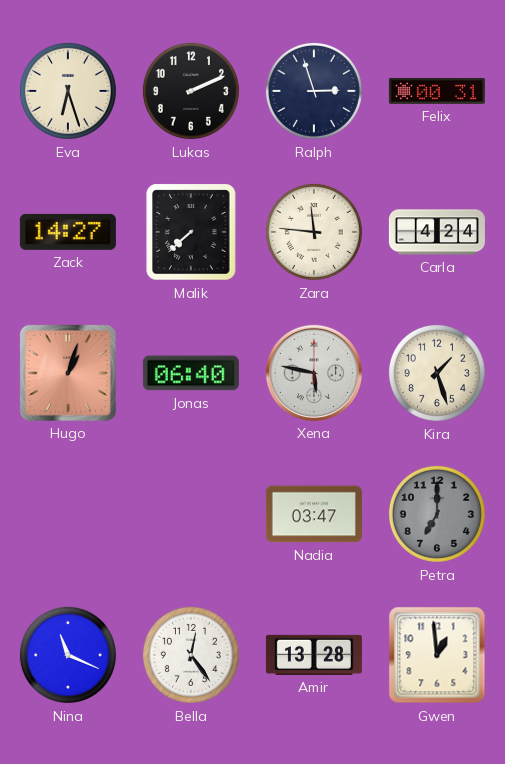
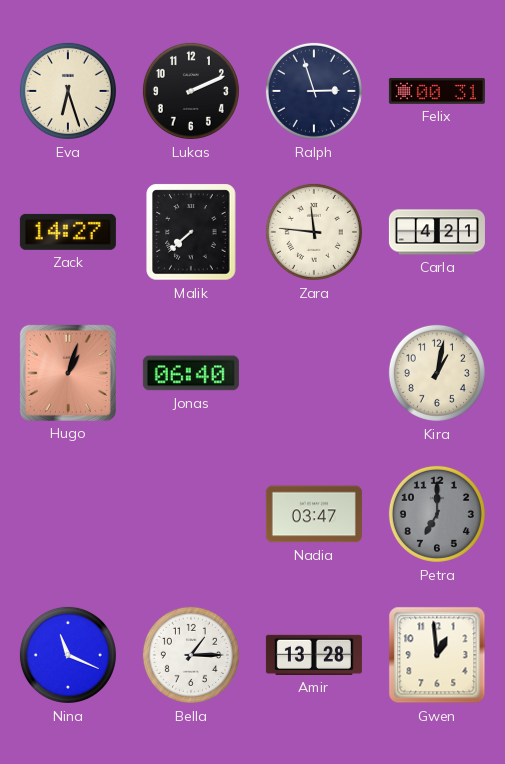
Carla: 4:24 -> 4:21
Xena: 5:47 -> none
Kira: 1:27 -> 1:02
Bella: 12:24 -> 1:15
